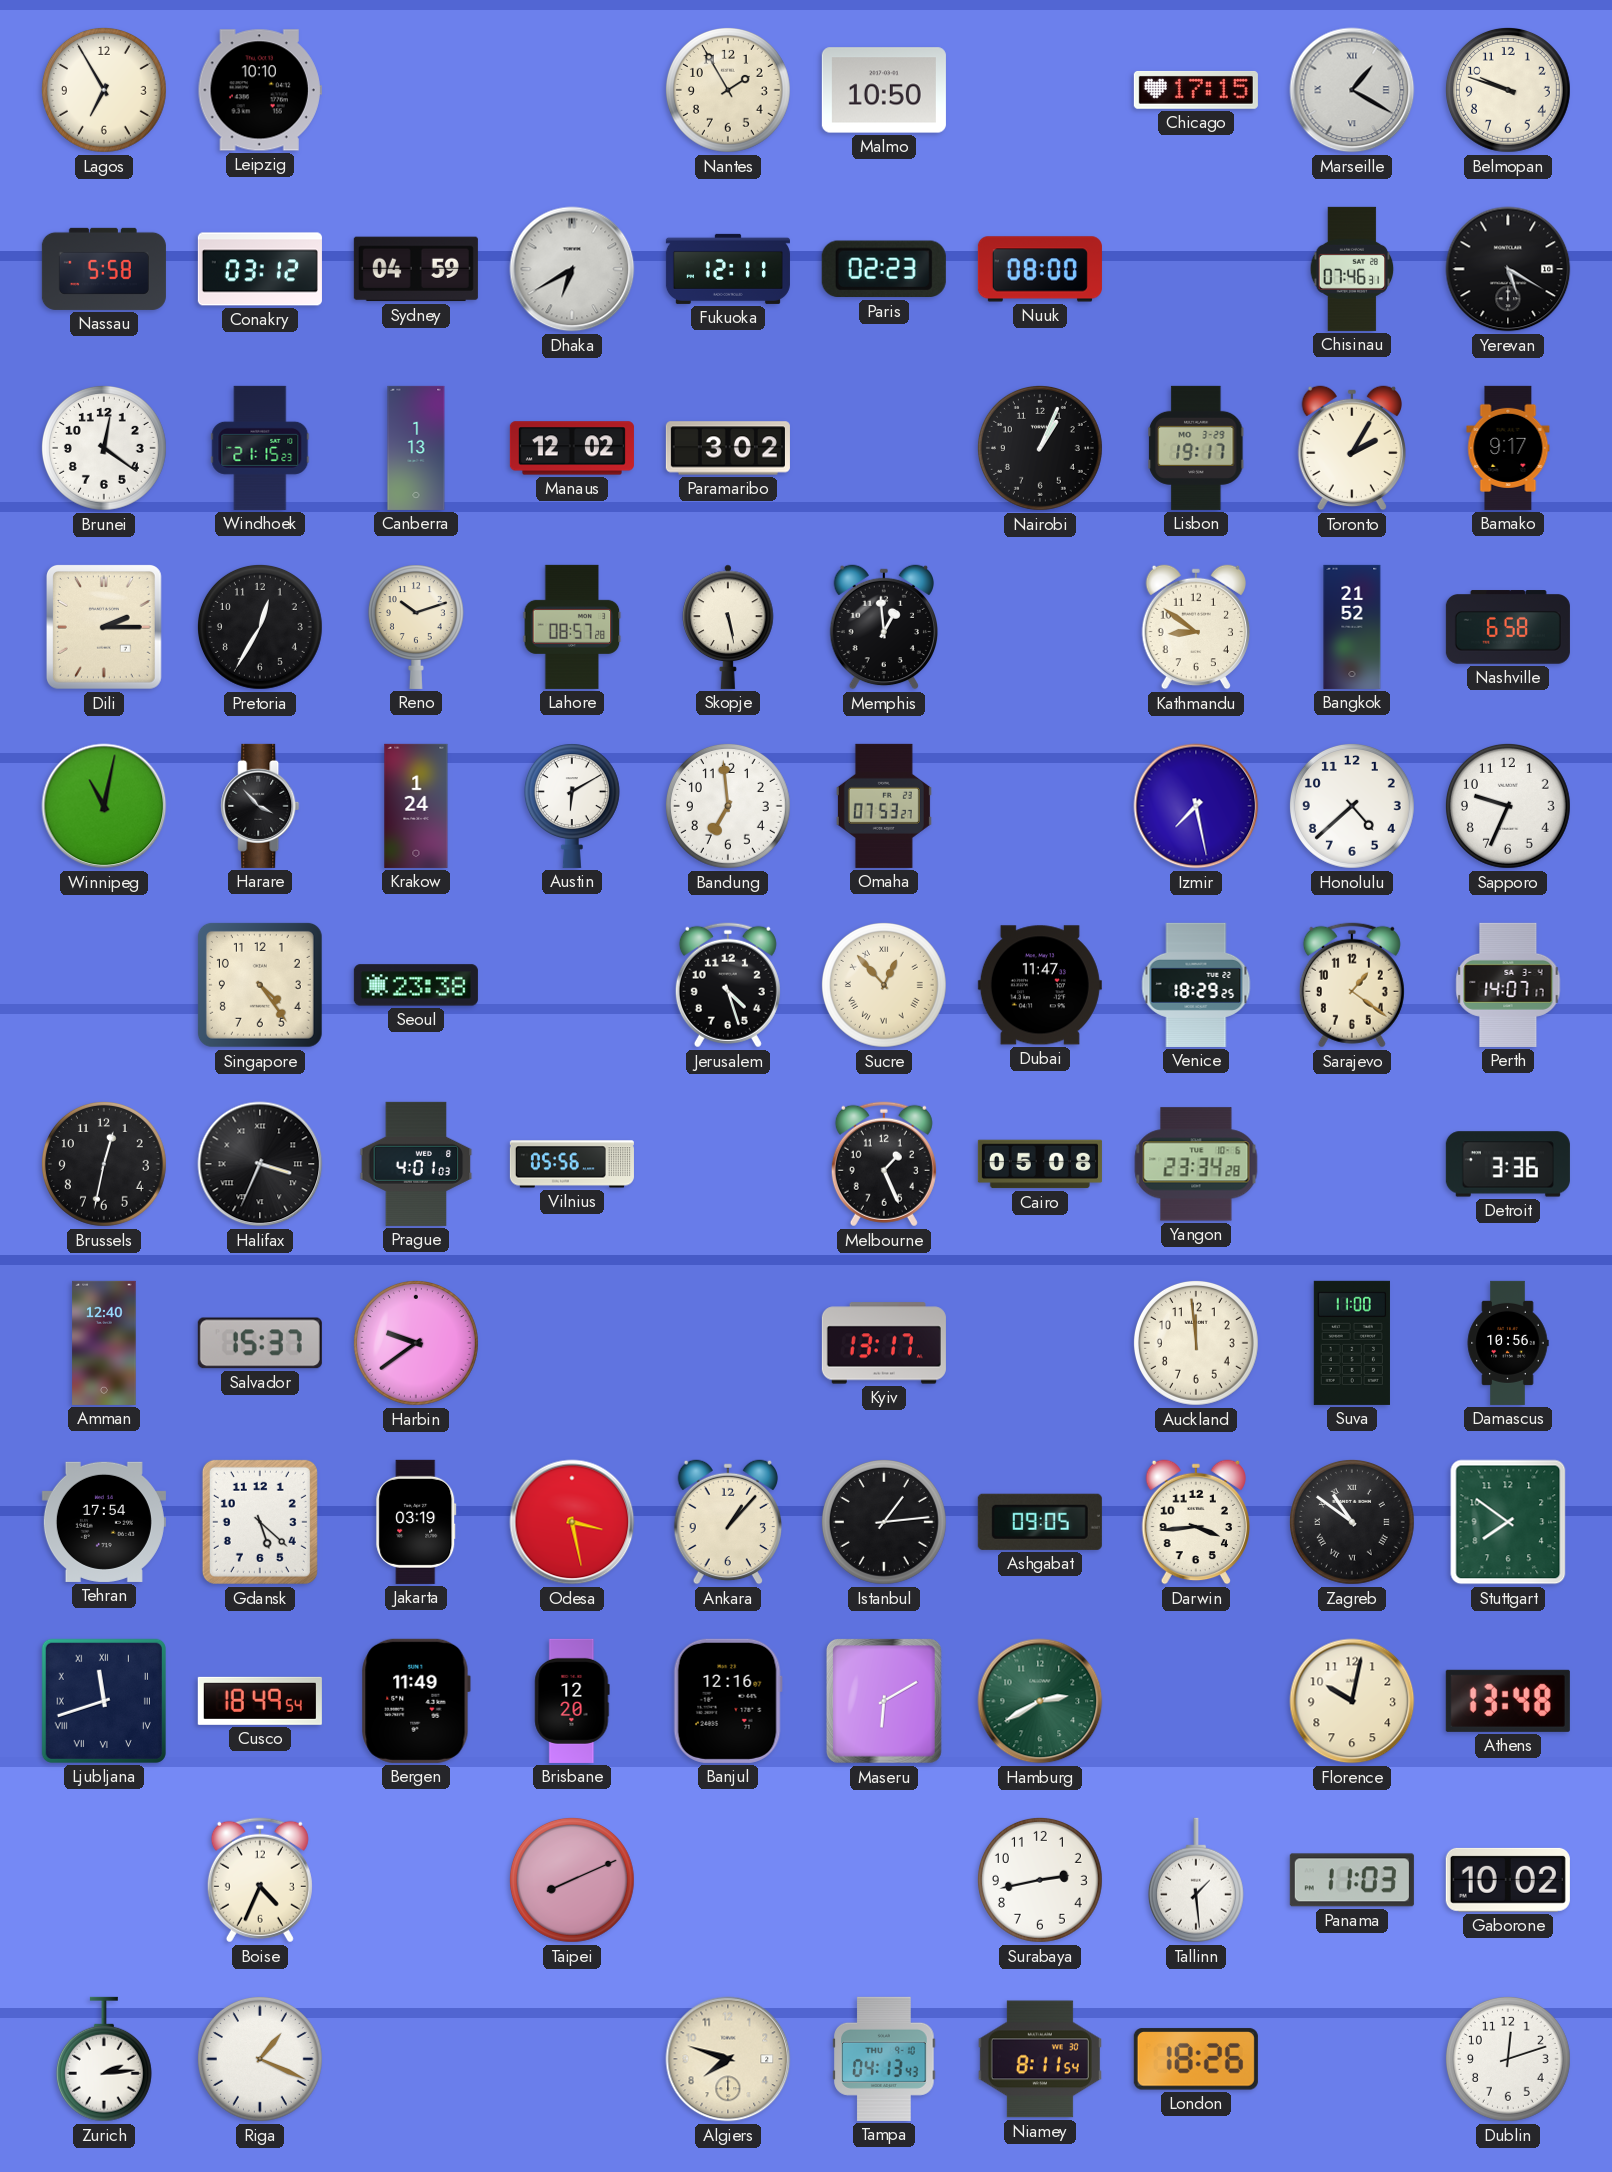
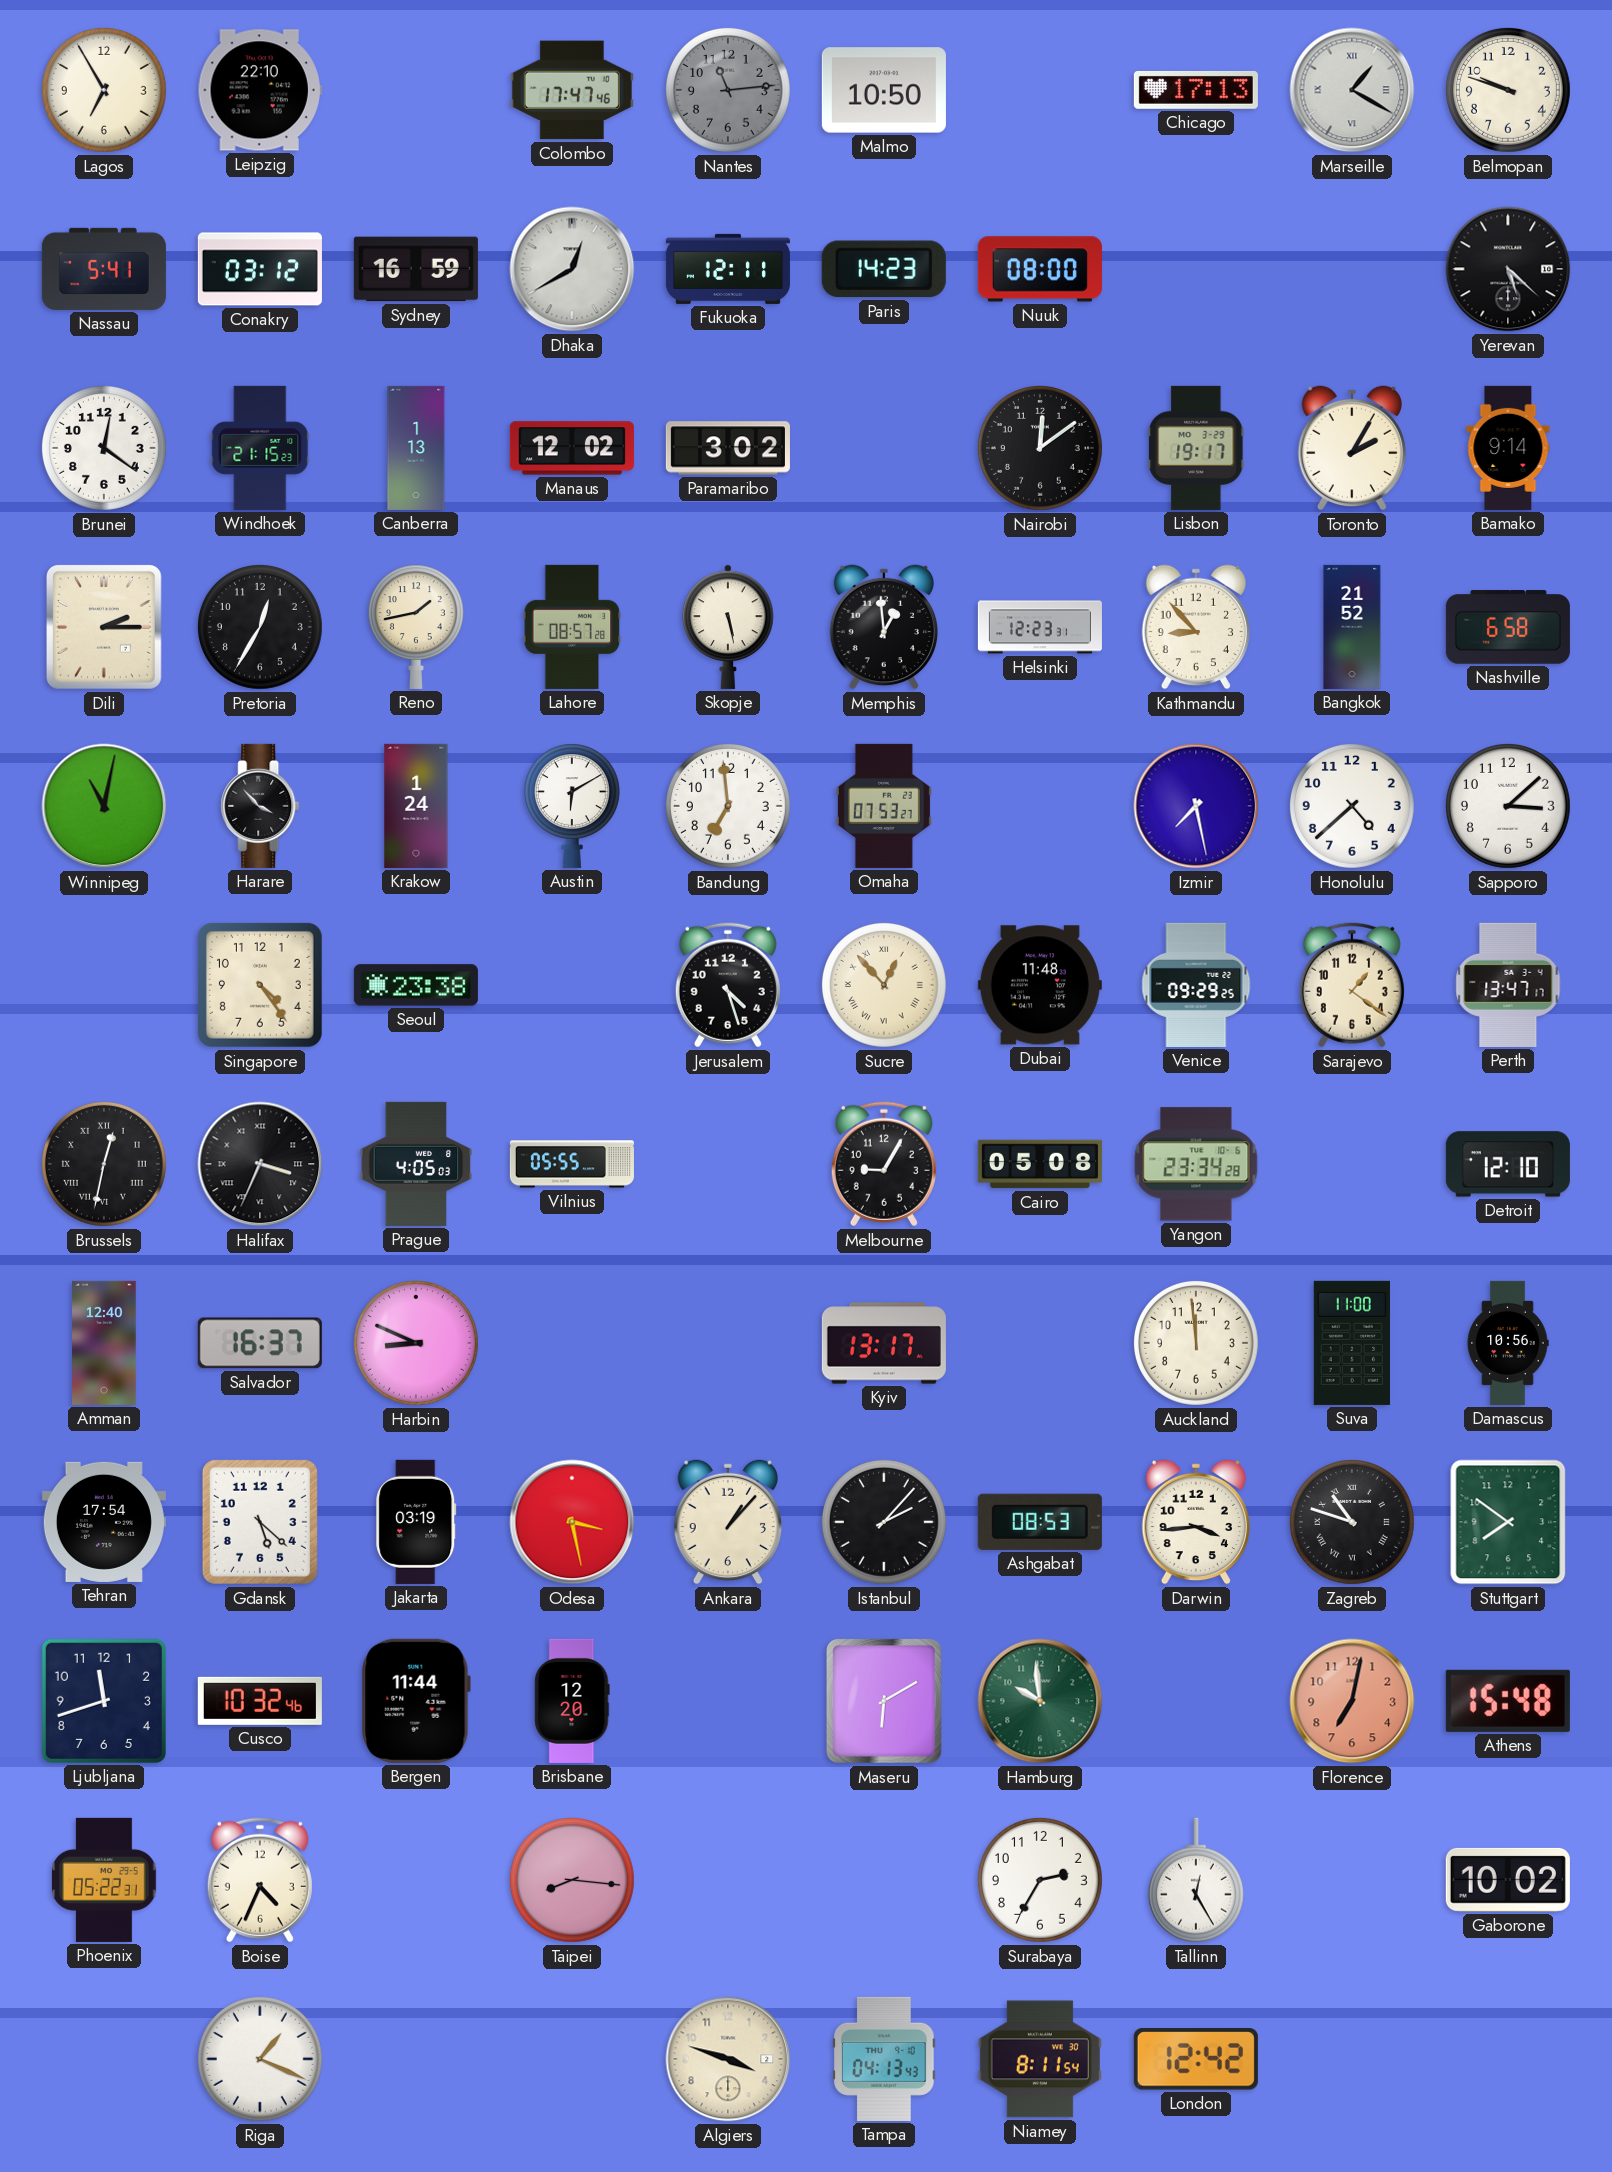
Leipzig: 10:10 -> 22:10
Colombo: none -> 17:47
Nantes: 1:55 -> 11:14
Nantes dial: cream -> grey
Chicago: 17:15 -> 17:13
Nassau: 5:58 -> 5:41
Sydney: 04:59 -> 16:59
Dhaka: 6:40 -> 12:40
Paris: 02:23 -> 14:23
Chisinau: 07:46 -> none
Yerevan: 5:20 -> 5:22
Nairobi: 1:04 -> 12:09
Bamako: 9:17 -> 9:14
Reno: 10:12 -> 1:43
Helsinki: none -> 12:23
Kathmandu: 8:51 -> 8:53
Sapporo: 9:34 -> 3:08
Dubai: 11:47 -> 11:48
Venice: 18:29 -> 09:29
Perth: 14:07 -> 13:47
Brussels numerals: Arabic -> Roman
Prague: 4:01 -> 4:05
Vilnius: 05:56 -> 05:55
Melbourne: 1:26 -> 9:05
Detroit: 3:36 -> 12:10
Salvador: 15:37 -> 16:37
Harbin: 9:39 -> 8:49
Istanbul: 1:14 -> 2:07
Ashgabat: 09:05 -> 08:53
Zagreb: 10:51 -> 10:48
Ljubljana numerals: Roman -> Arabic
Cusco: 18:49 -> 10:32
Bergen: 11:49 -> 11:44
Banjul: 12:16 -> none
Hamburg: 2:40 -> 9:59
Florence: 10:02 -> 7:02
Florence dial: cream -> salmon
Athens: 13:48 -> 15:48
Phoenix: none -> 05:22
Taipei: 8:11 -> 8:16
Surabaya: 2:43 -> 2:35
Tallinn: 1:29 -> 12:25
Panama: 11:03 -> none
Zurich: 2:14 -> none
Algiers: 7:48 -> 3:48
London: 18:26 -> 12:42
Dublin: 12:12 -> none
